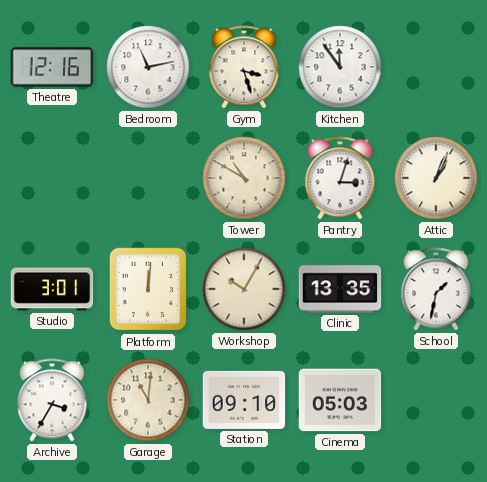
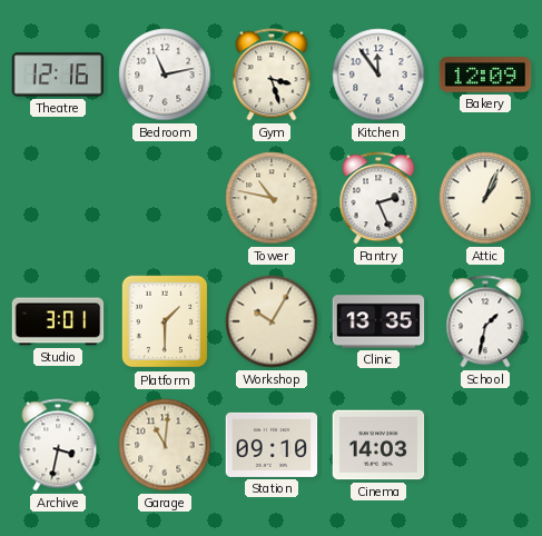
Bakery: none -> 12:09
Tower: 10:50 -> 10:47
Pantry: 3:03 -> 2:26
Platform: 12:01 -> 1:30
Archive: 3:35 -> 3:32
Cinema: 05:03 -> 14:03
